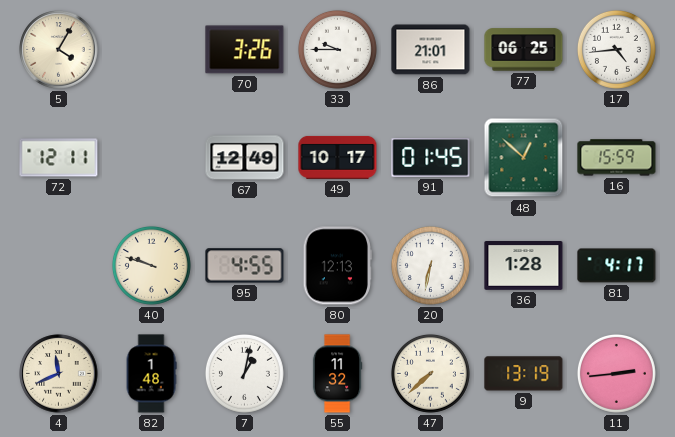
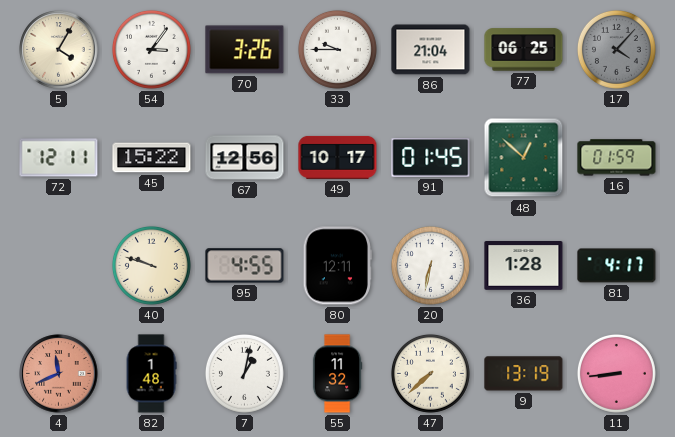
54: none -> 3:06
86: 21:01 -> 21:04
17: 4:44 -> 4:07
17 dial: white -> grey
45: none -> 15:22
67: 12:49 -> 12:56
16: 15:59 -> 01:59
80: 12:13 -> 12:11
4 dial: cream -> salmon
11: 2:44 -> 8:44
